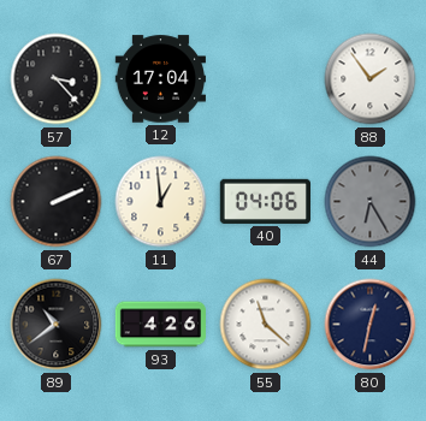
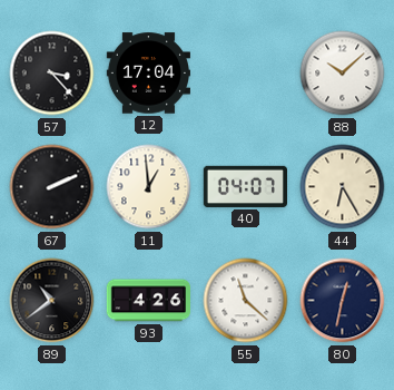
88: 1:54 -> 10:08
40: 04:06 -> 04:07
44 dial: grey -> cream
